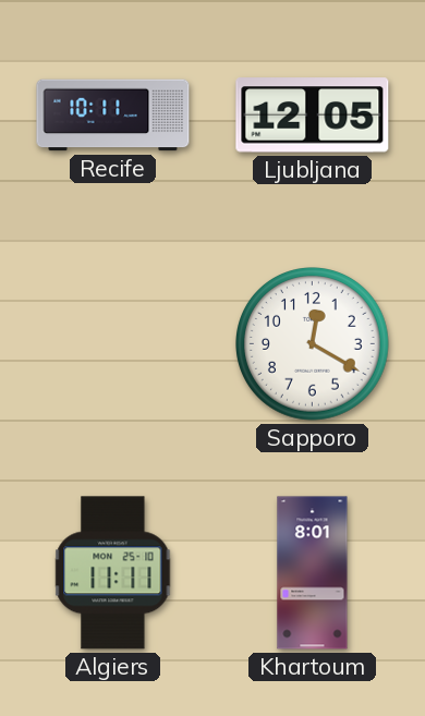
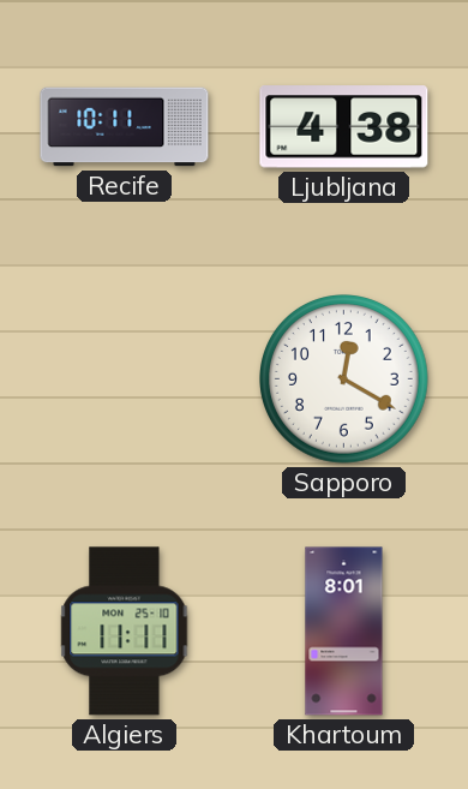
Ljubljana: 12:05 -> 4:38
